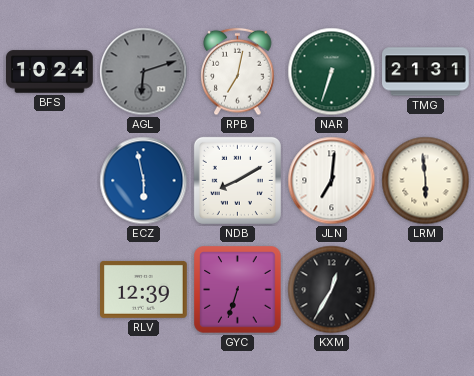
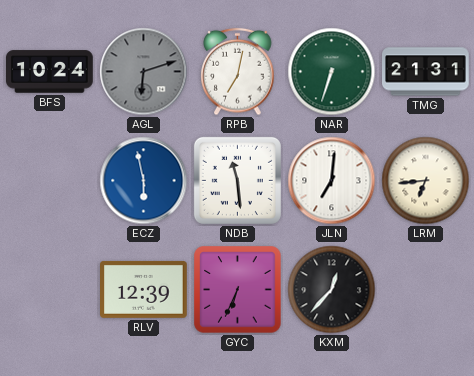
NDB: 8:10 -> 11:29
LRM: 5:59 -> 6:44
GYC: 6:33 -> 6:34
KXM: 12:35 -> 12:37
